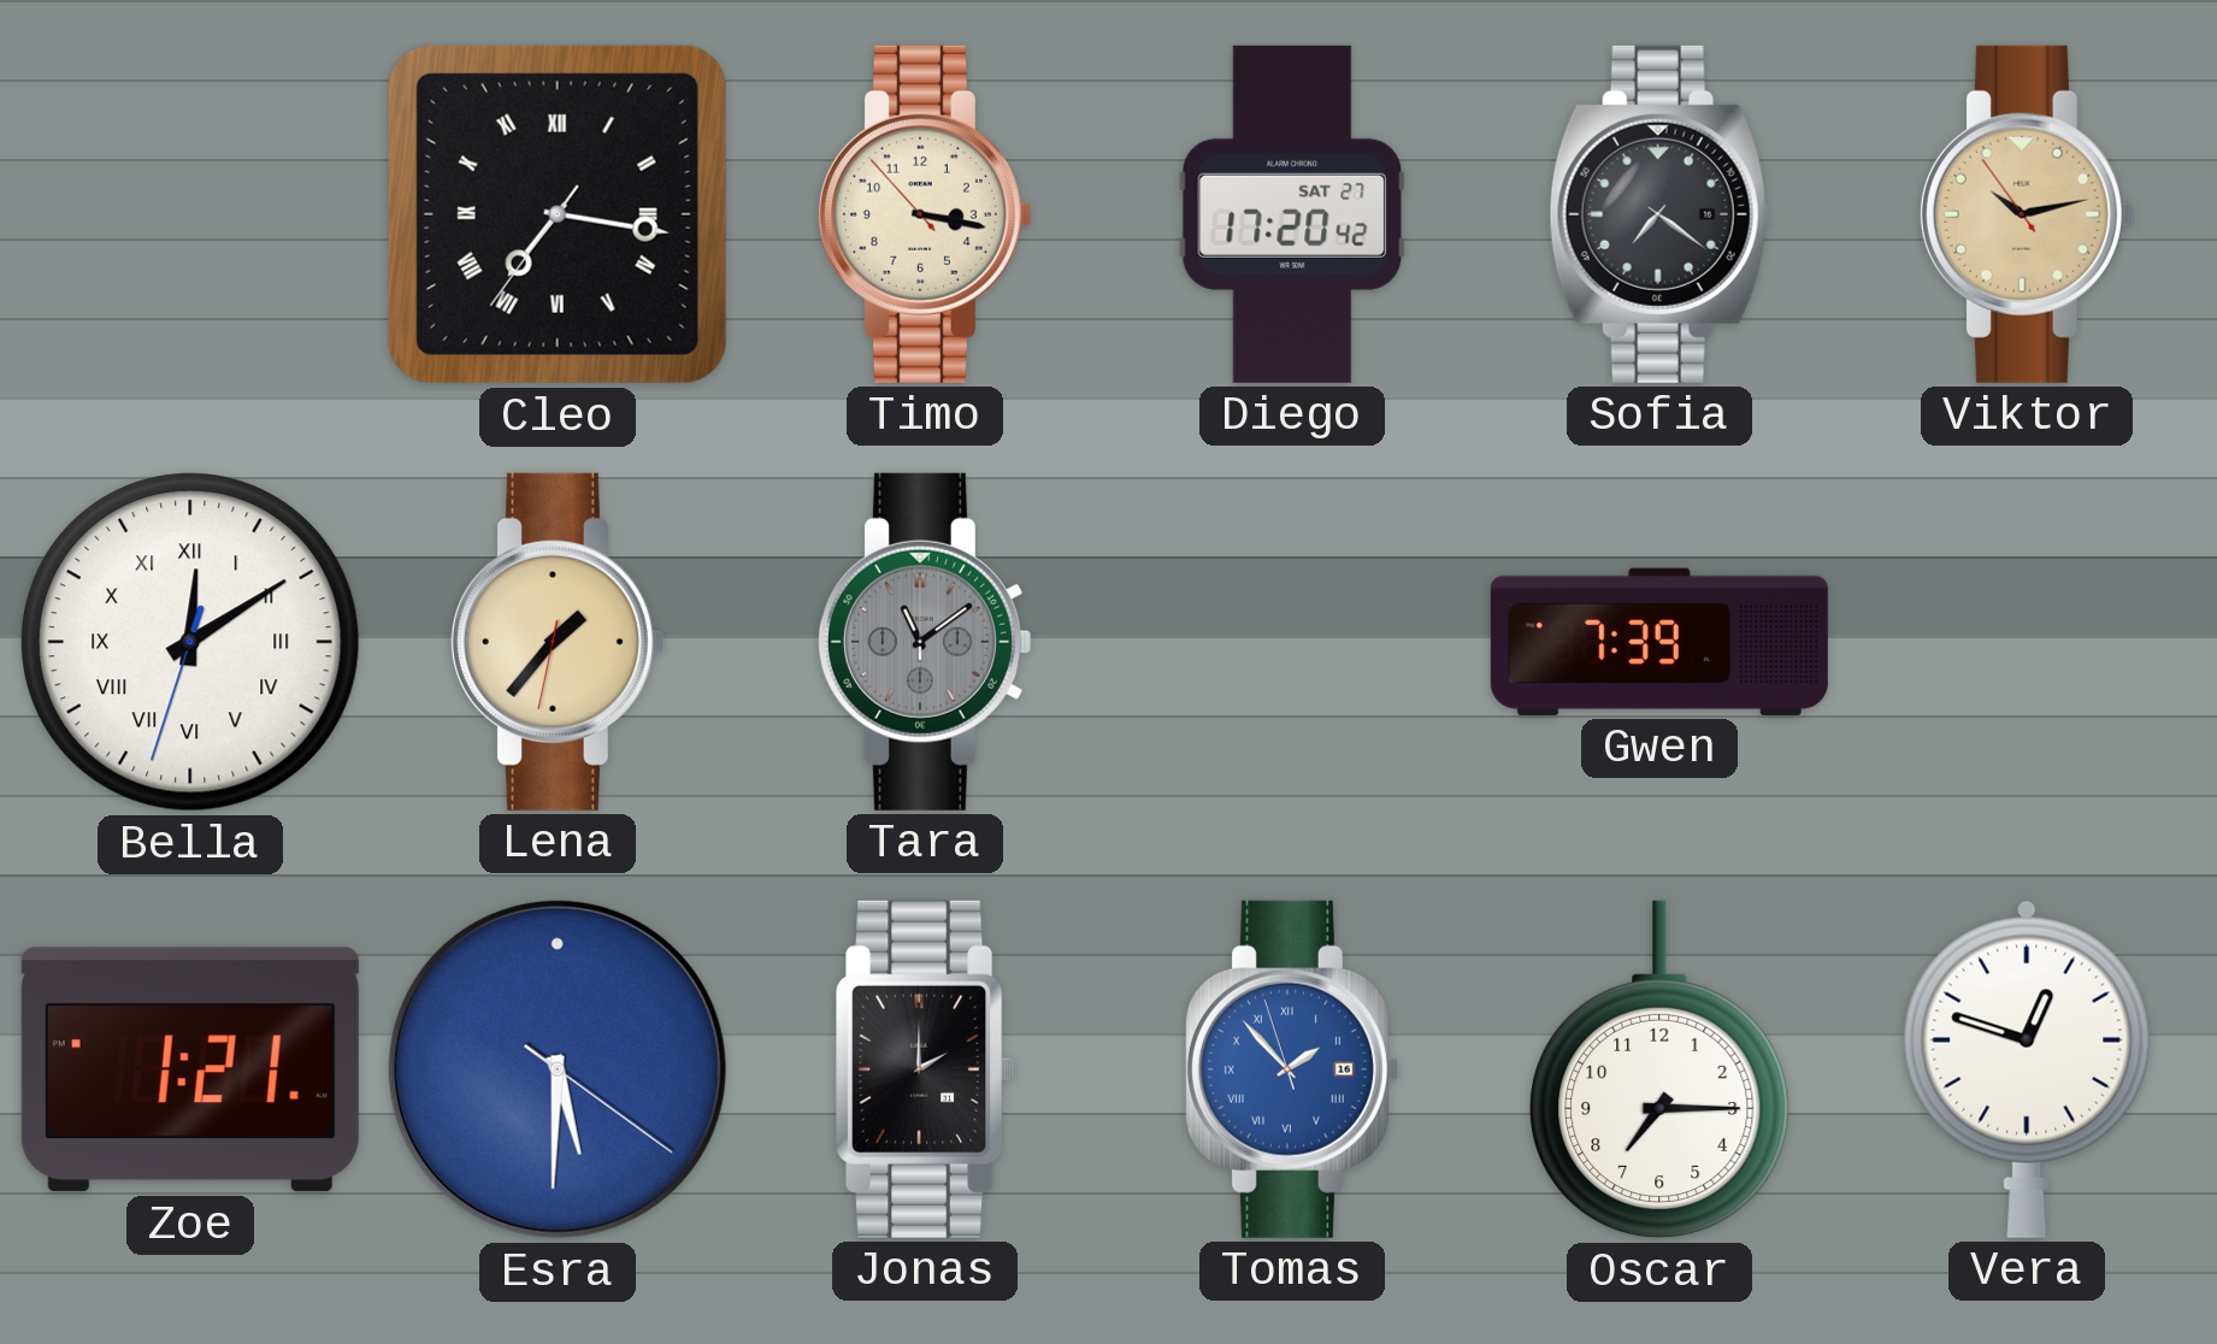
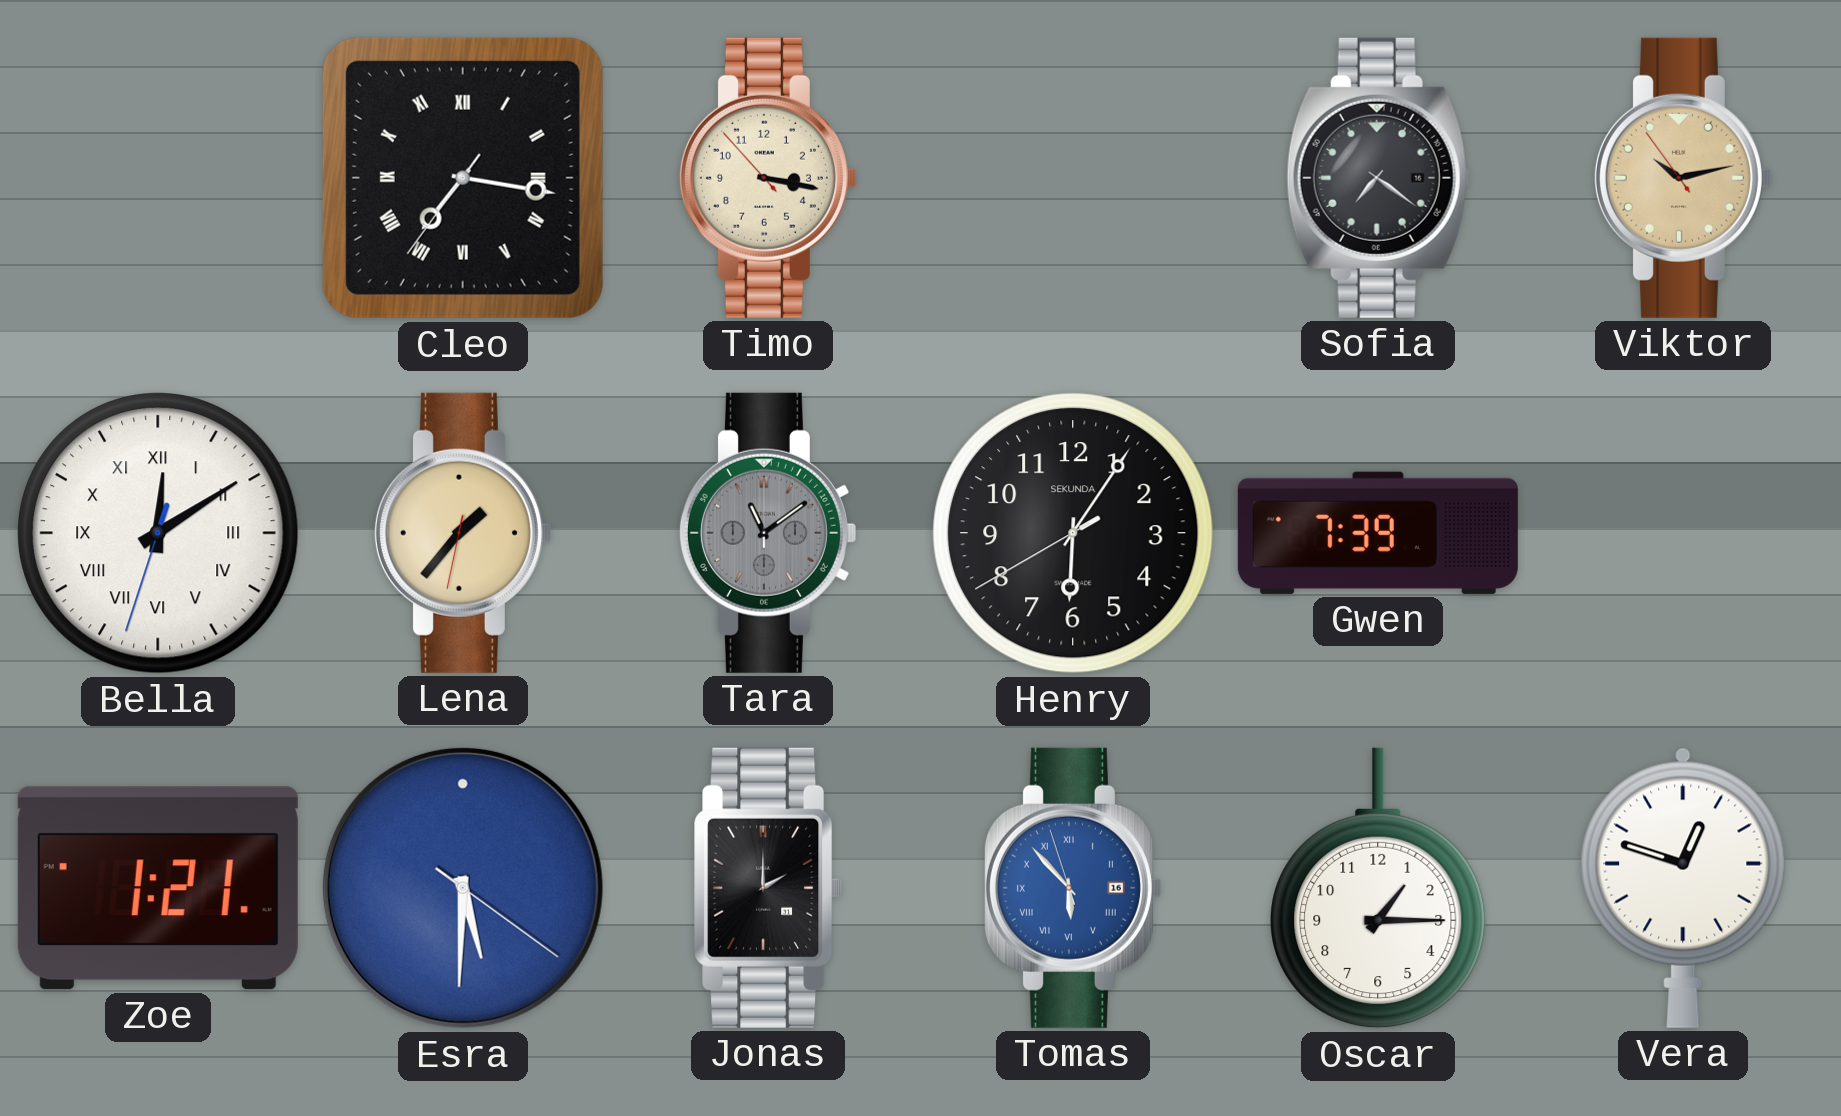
Diego: 17:20 -> none
Henry: none -> 6:05
Tomas: 1:52 -> 5:52
Oscar: 7:15 -> 1:15
